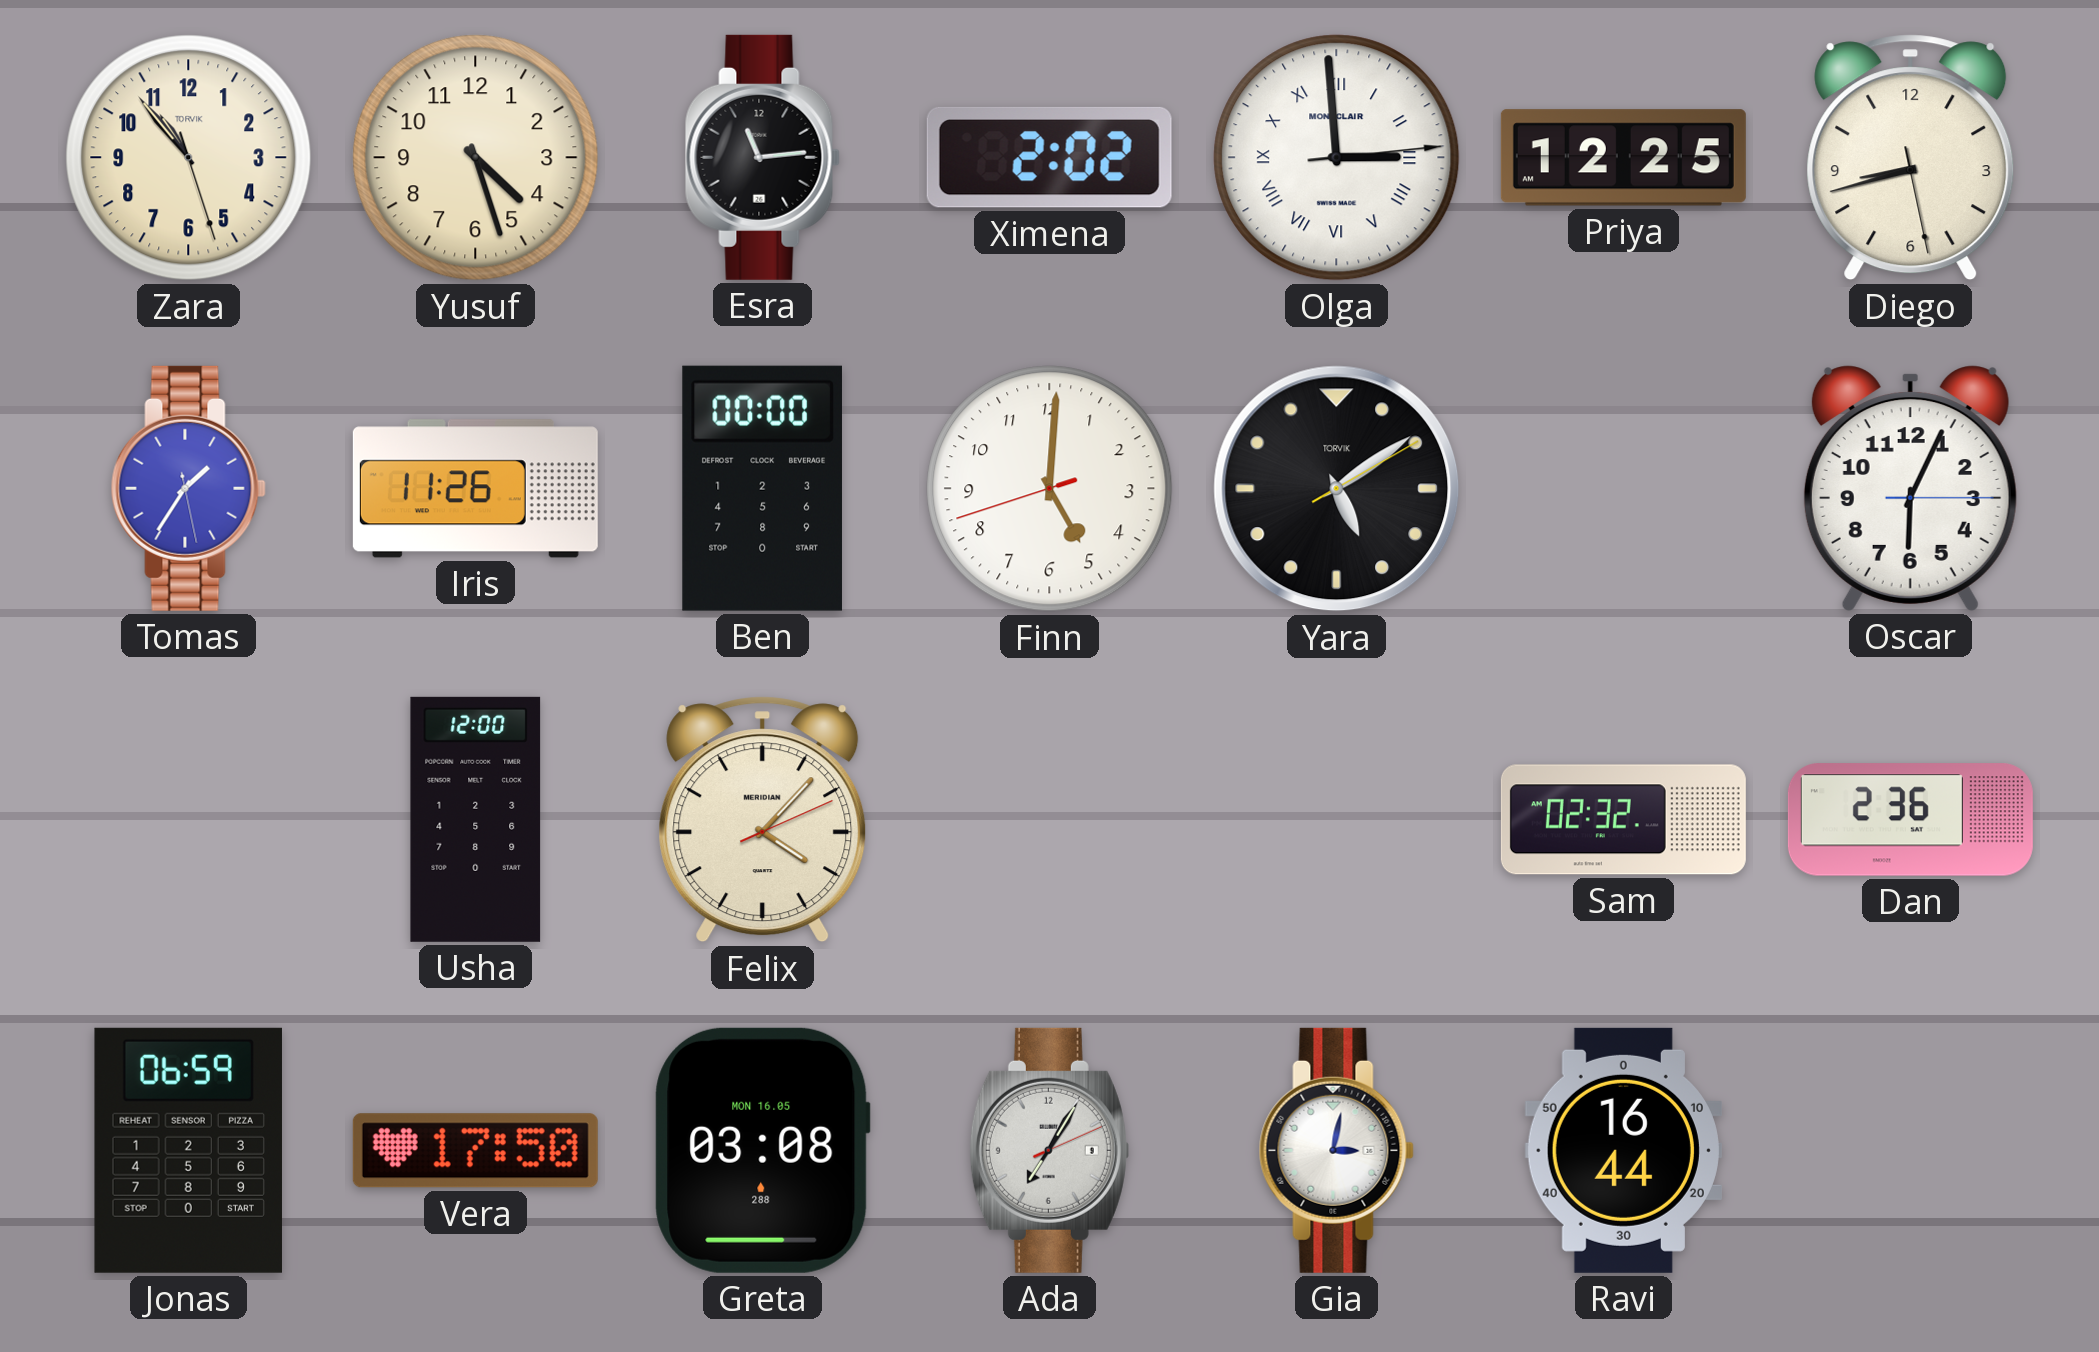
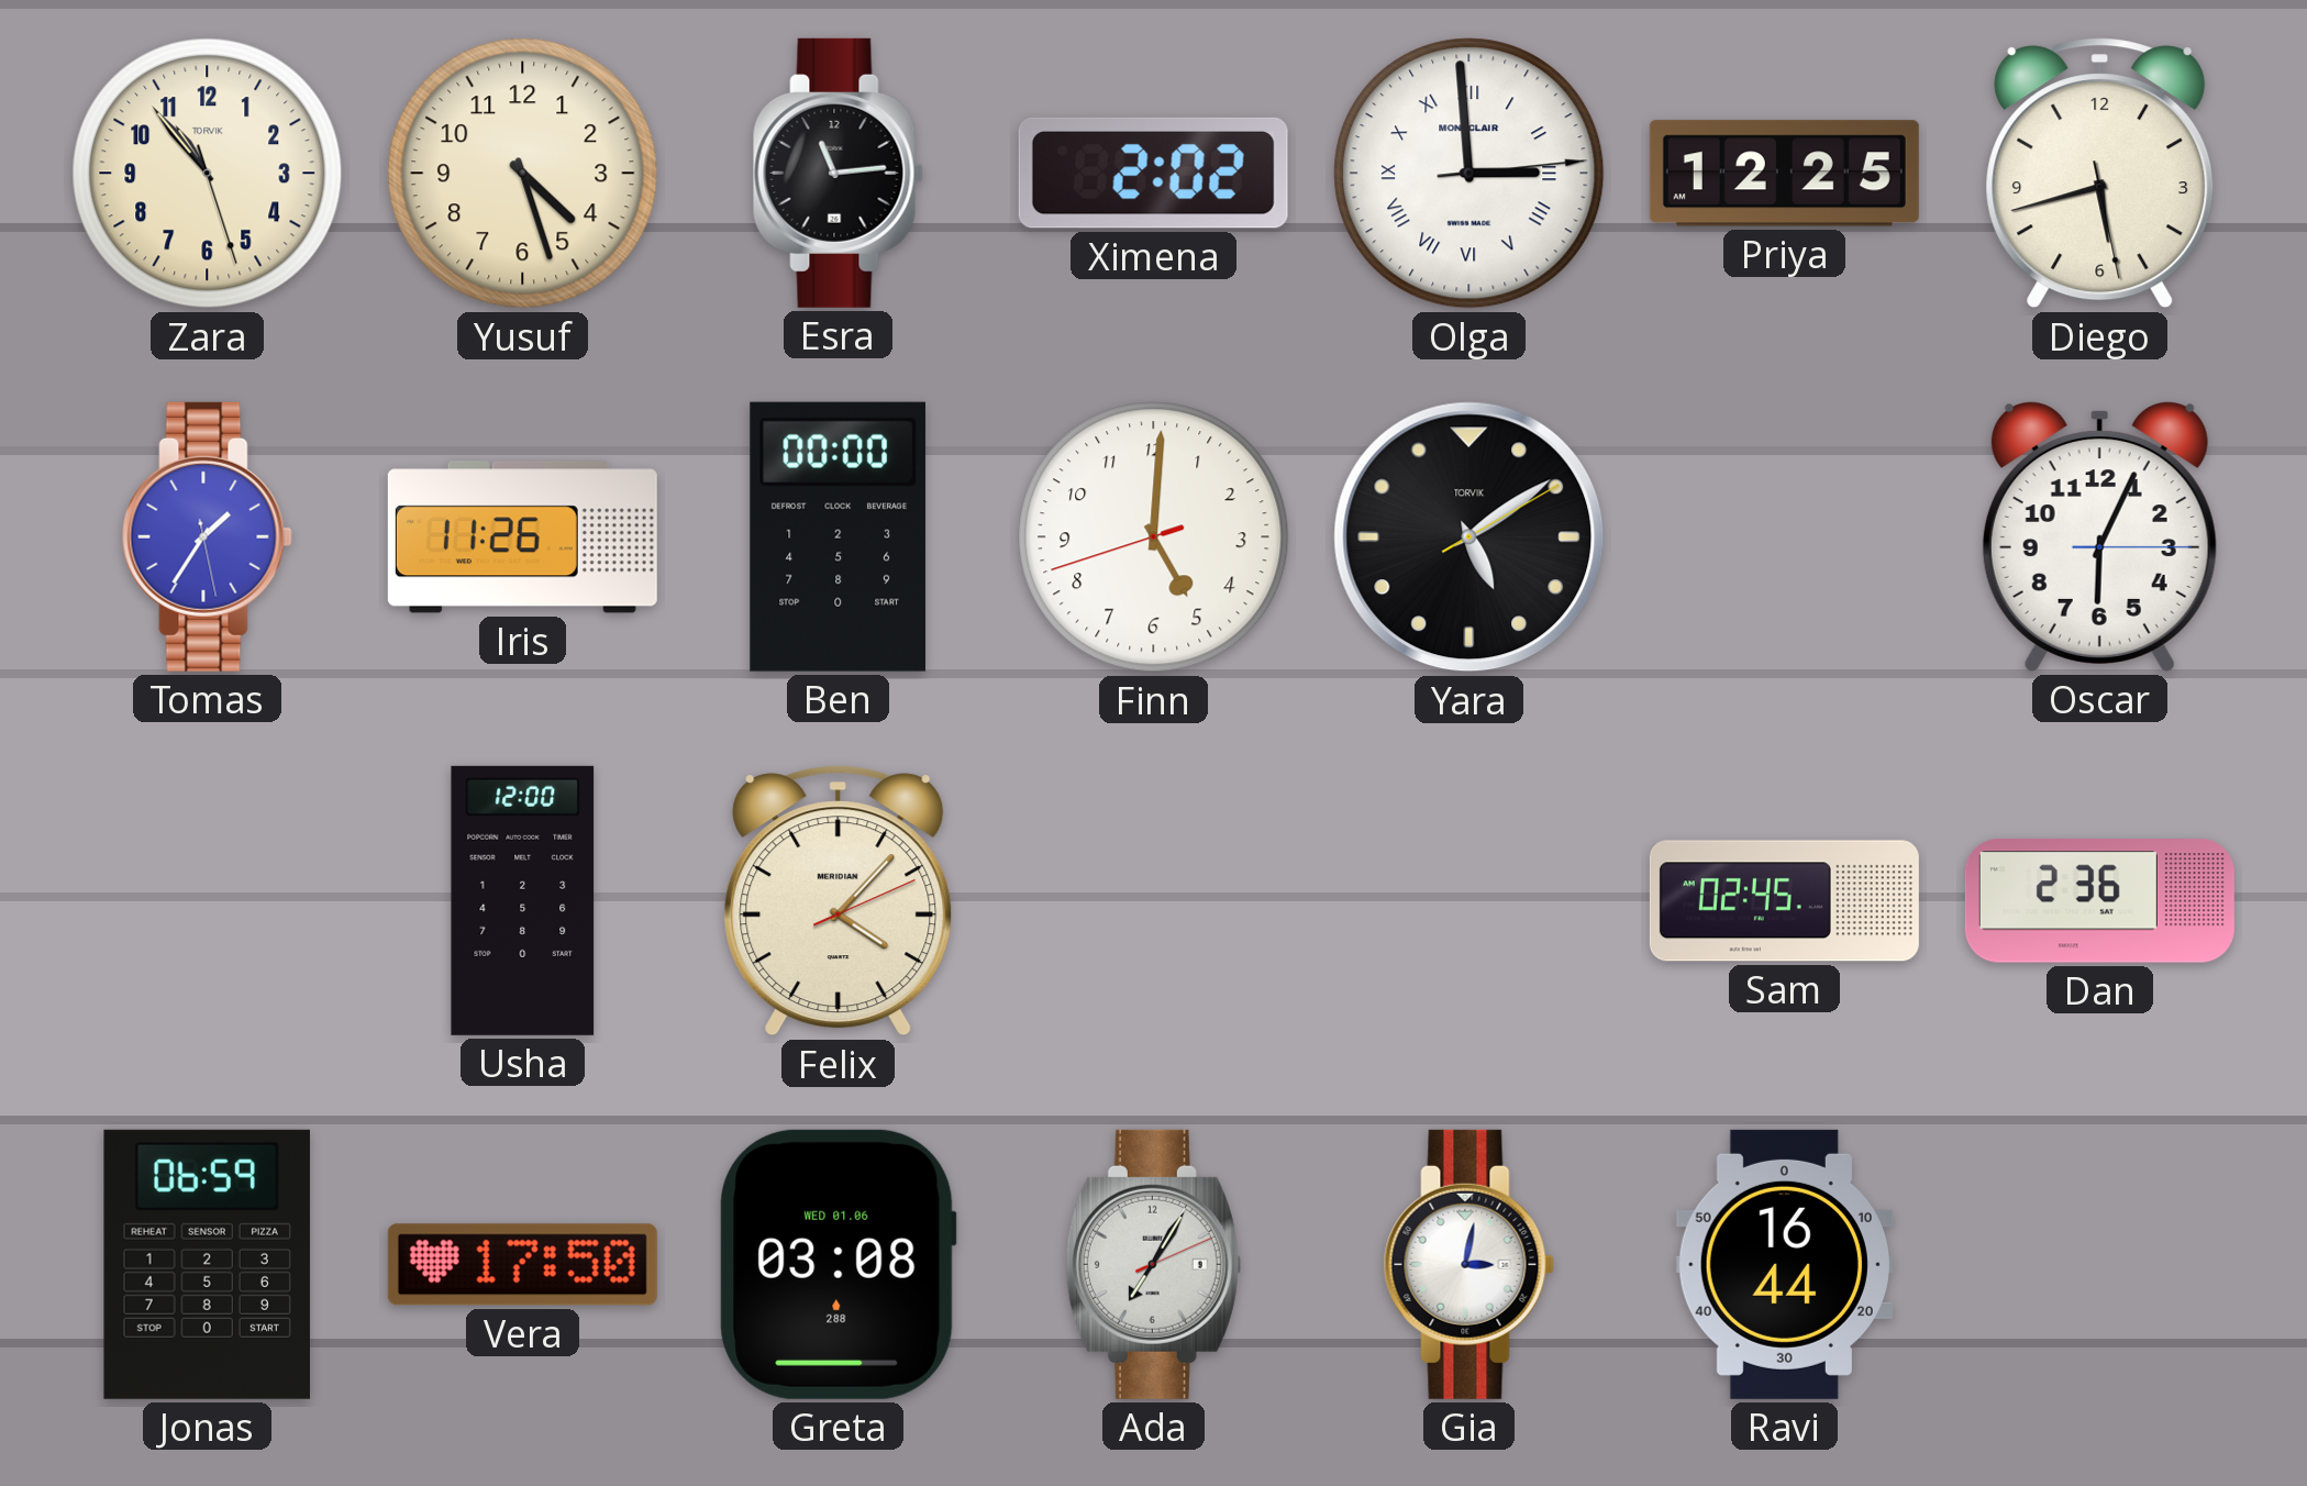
Diego: 8:42 -> 5:42
Sam: 02:32 -> 02:45
Greta date: MON 16.05 -> WED 01.06
